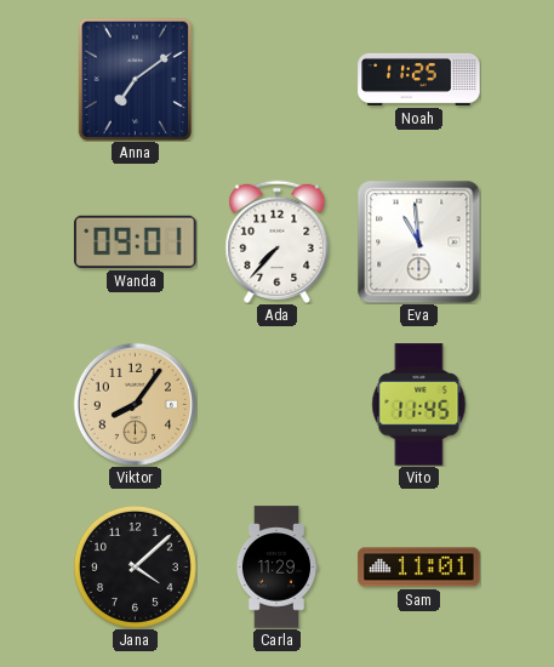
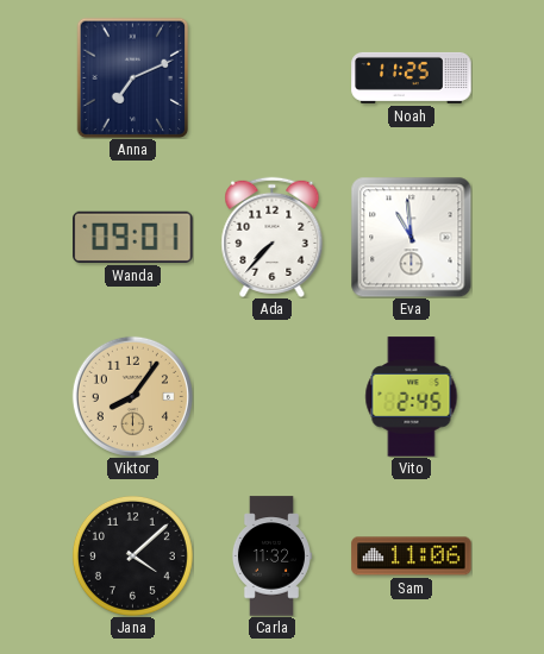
Anna: 7:09 -> 7:11
Vito: 11:45 -> 2:45
Carla: 11:29 -> 11:32
Sam: 11:01 -> 11:06
